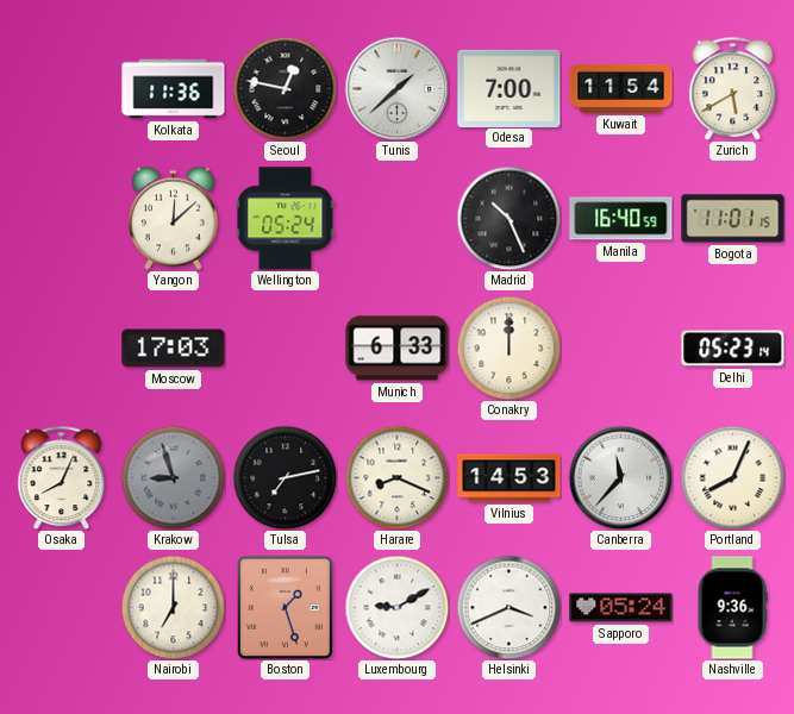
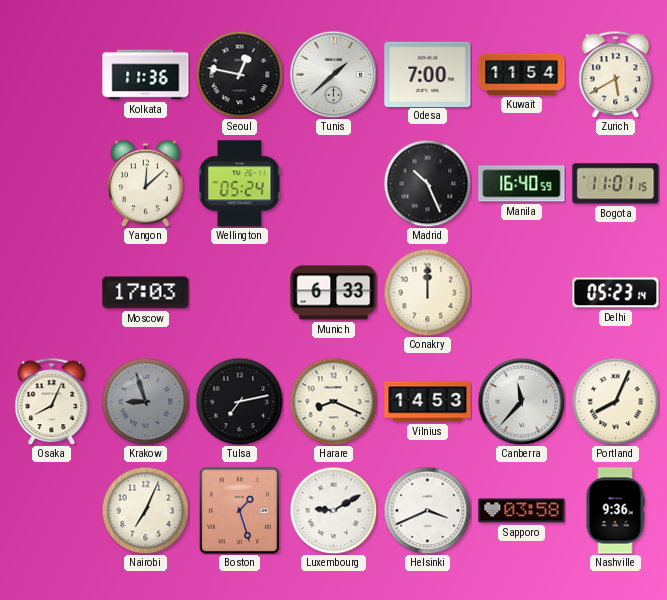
Nairobi: 7:00 -> 7:04
Sapporo: 05:24 -> 03:58
